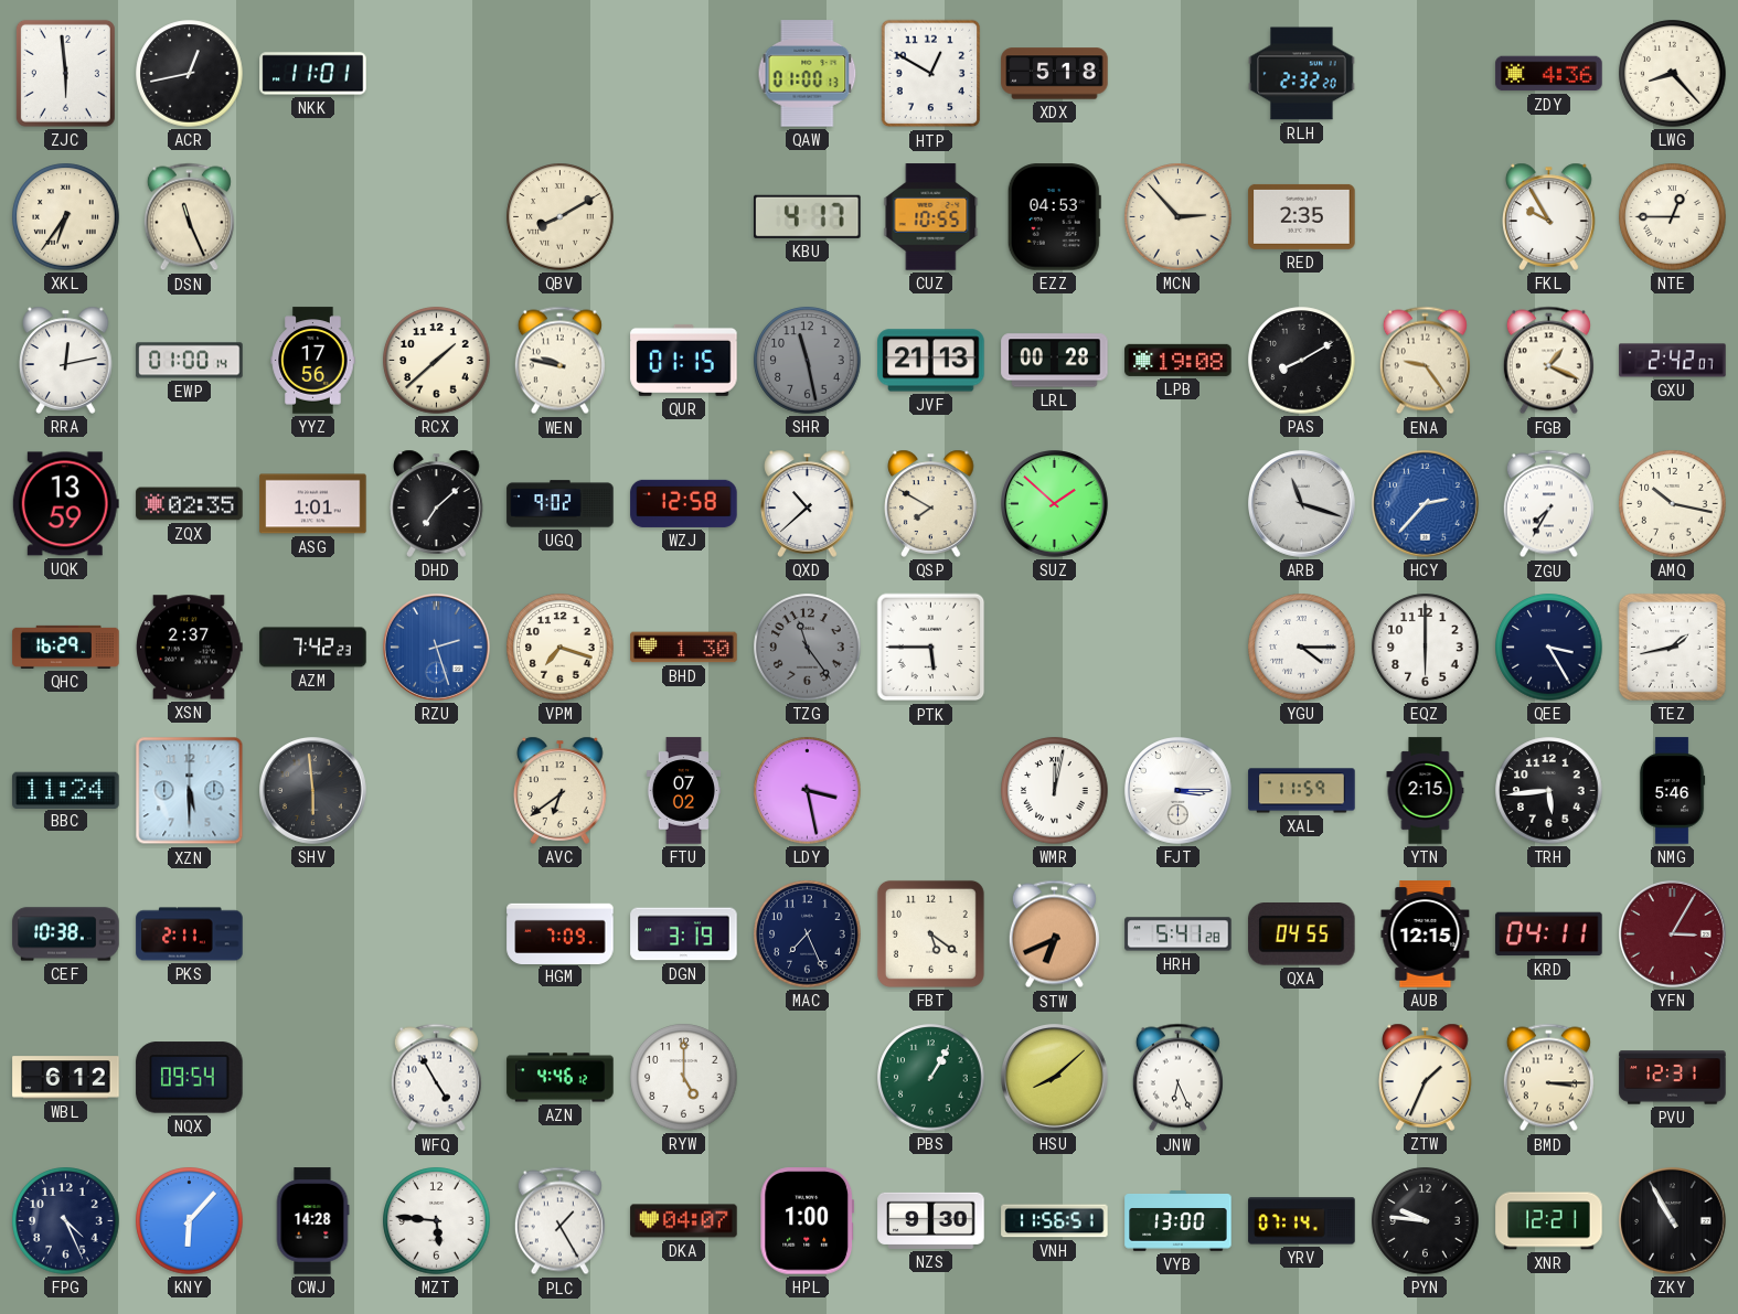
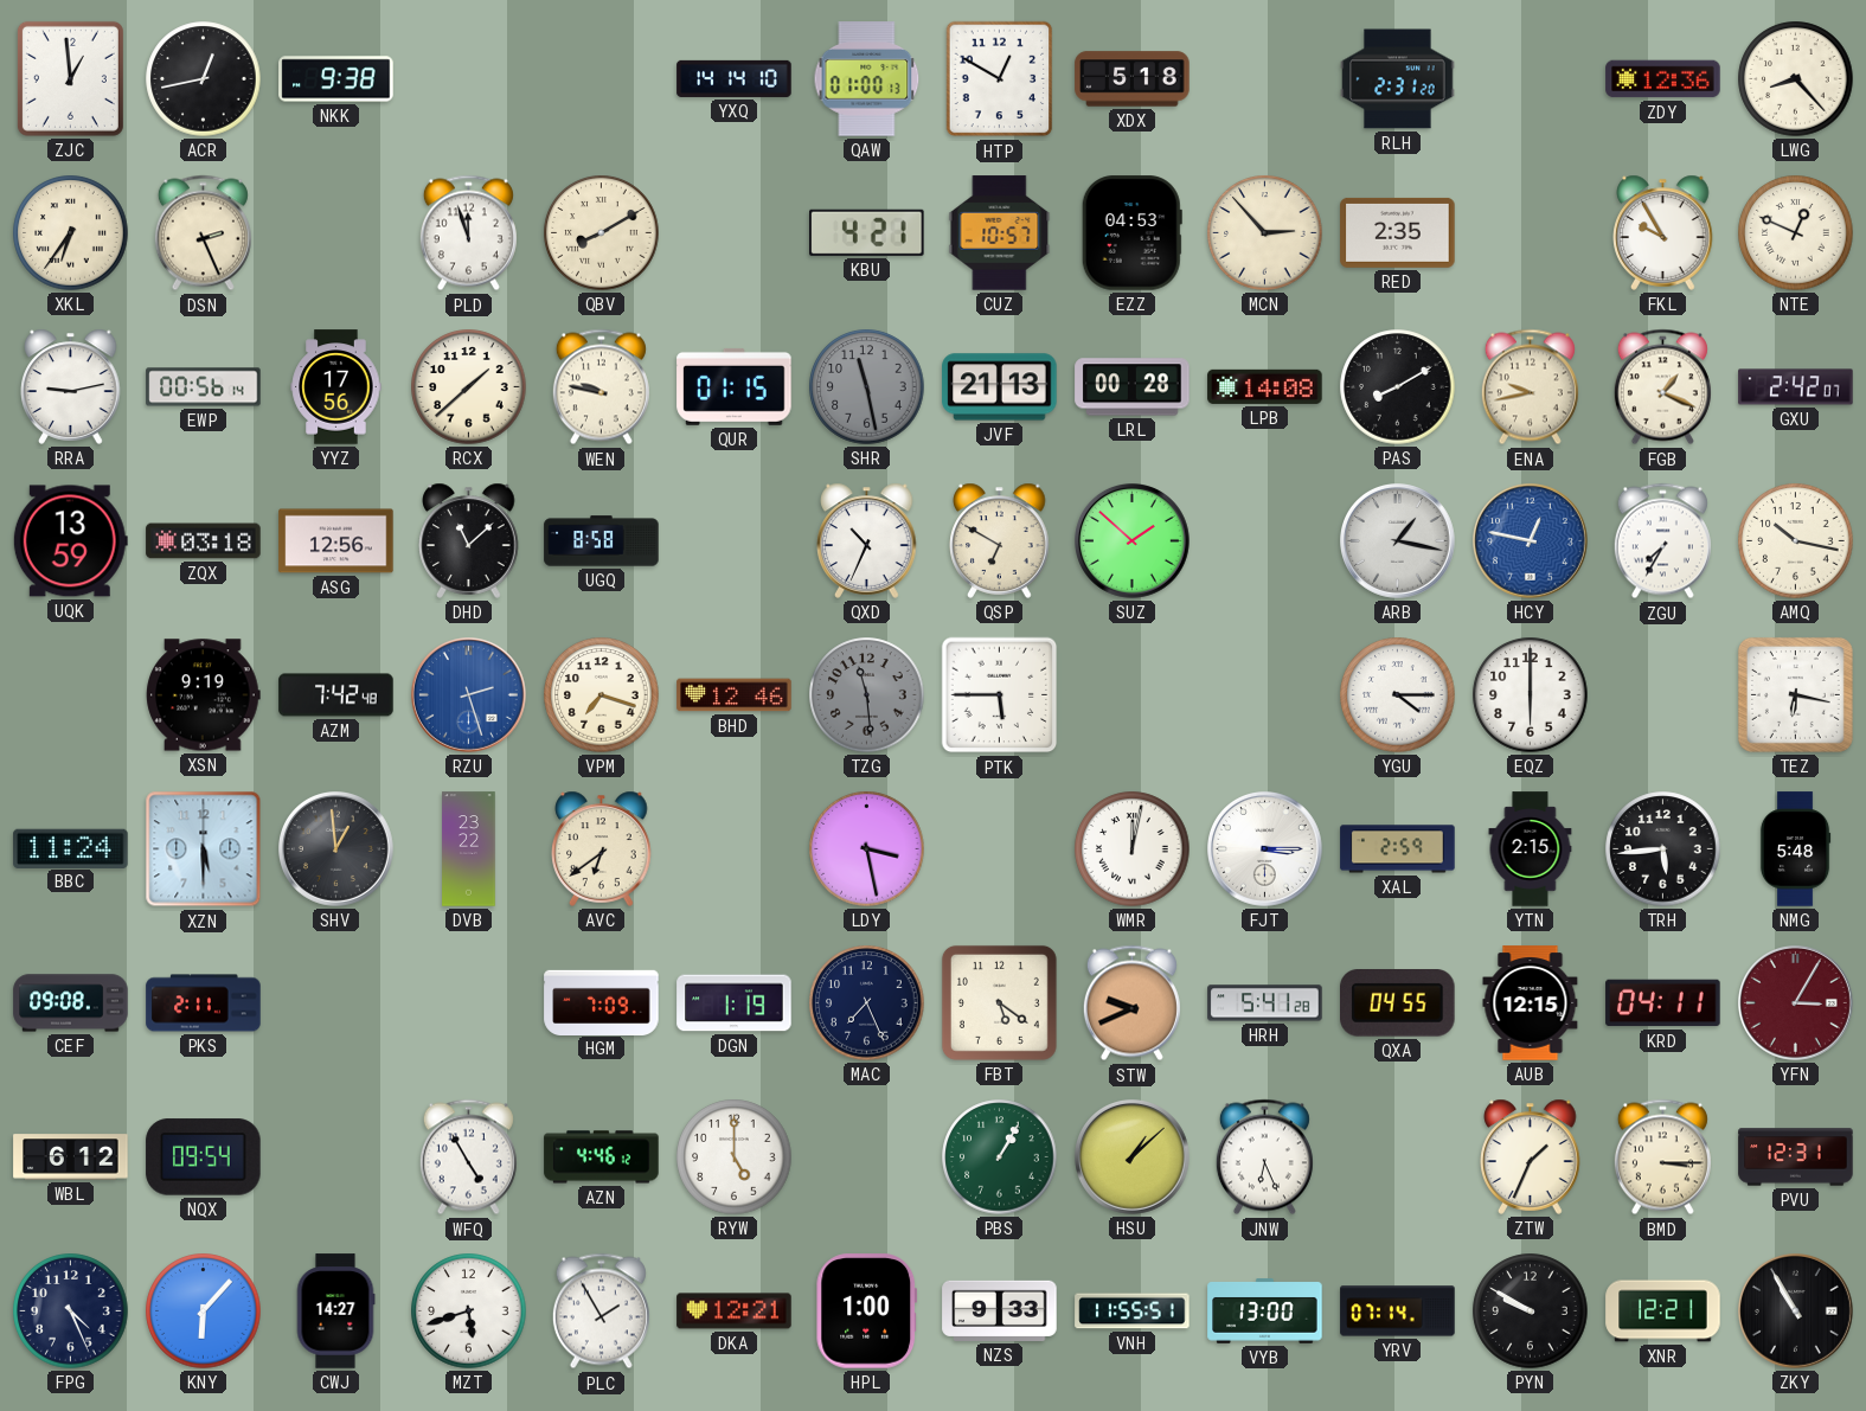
ZJC: 5:59 -> 12:59
NKK: 11:01 -> 9:38
YXQ: none -> 14:14
RLH: 2:32 -> 2:31
ZDY: 4:36 -> 12:36
DSN: 11:26 -> 2:26
PLD: none -> 11:57
KBU: 4:17 -> 4:21
CUZ: 10:55 -> 10:57
NTE: 12:45 -> 12:49
RRA: 12:13 -> 9:13
EWP: 01:00 -> 00:56
LPB: 19:08 -> 14:08
ENA: 9:24 -> 9:43
ZQX: 02:35 -> 03:18
ASG: 1:01 -> 12:56
DHD: 7:08 -> 11:08
UGQ: 9:02 -> 8:58
WZJ: 12:58 -> none
QXD: 10:38 -> 10:34
QSP: 7:50 -> 6:50
ARB: 11:18 -> 1:17
HCY: 2:37 -> 12:47
QHC: 16:29 -> none
XSN: 2:37 -> 9:19
AZM: 7:42:23 -> 7:42:48
BHD: 1:30 -> 12:46
TZG: 11:24 -> 11:29
QEE: 3:25 -> none
TEZ: 1:43 -> 6:17
SHV: 5:59 -> 12:59
DVB: none -> 23:22
FTU: 07:02 -> none
XAL: 11:59 -> 2:59
NMG: 5:46 -> 5:48
CEF: 10:38 -> 09:08
DGN: 3:19 -> 1:19
STW: 6:41 -> 9:41
HSU: 8:08 -> 1:08
CWJ: 14:28 -> 14:27
MZT: 5:46 -> 5:42
PLC: 1:25 -> 1:55
DKA: 04:07 -> 12:21
NZS: 9:30 -> 9:33
VNH: 11:56 -> 11:55
PYN: 9:46 -> 9:50
